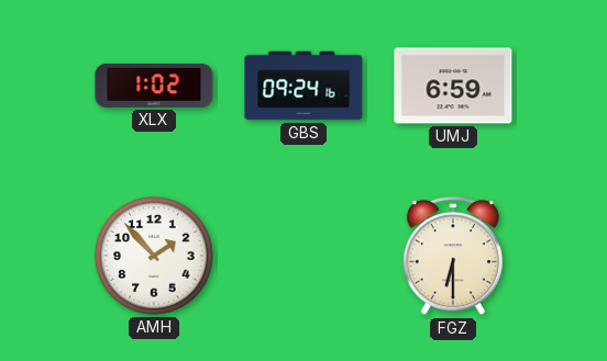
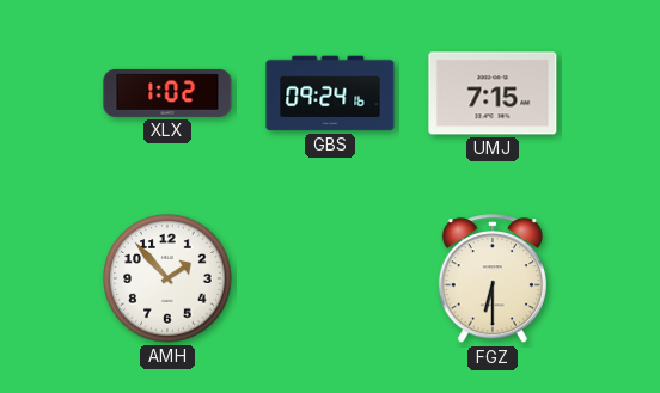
UMJ: 6:59 -> 7:15
